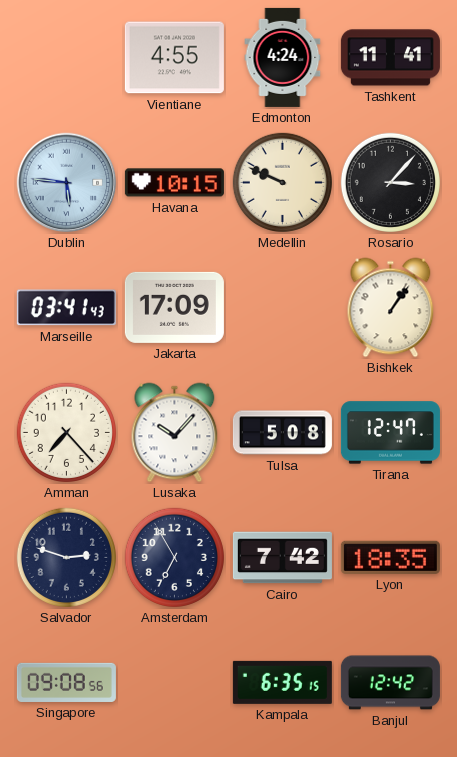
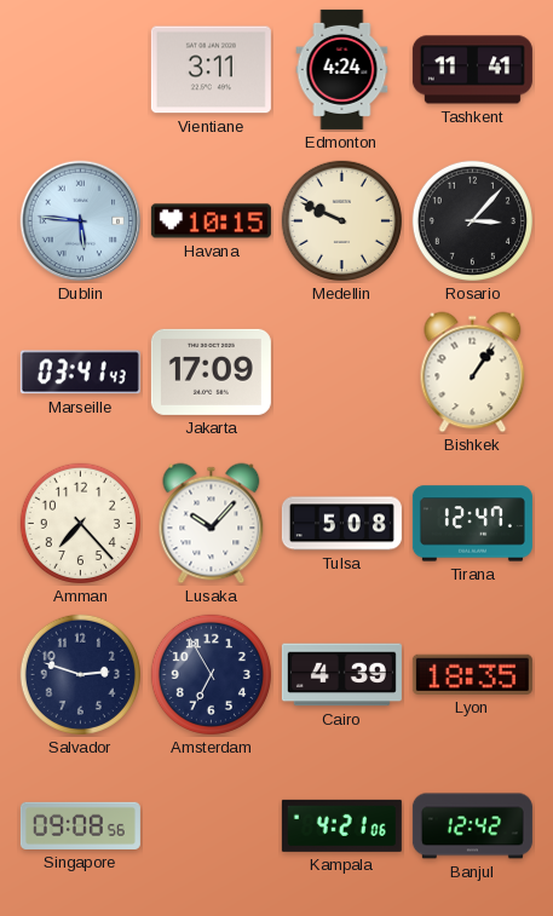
Vientiane: 4:55 -> 3:11
Cairo: 7:42 -> 4:39
Kampala: 6:35 -> 4:21
